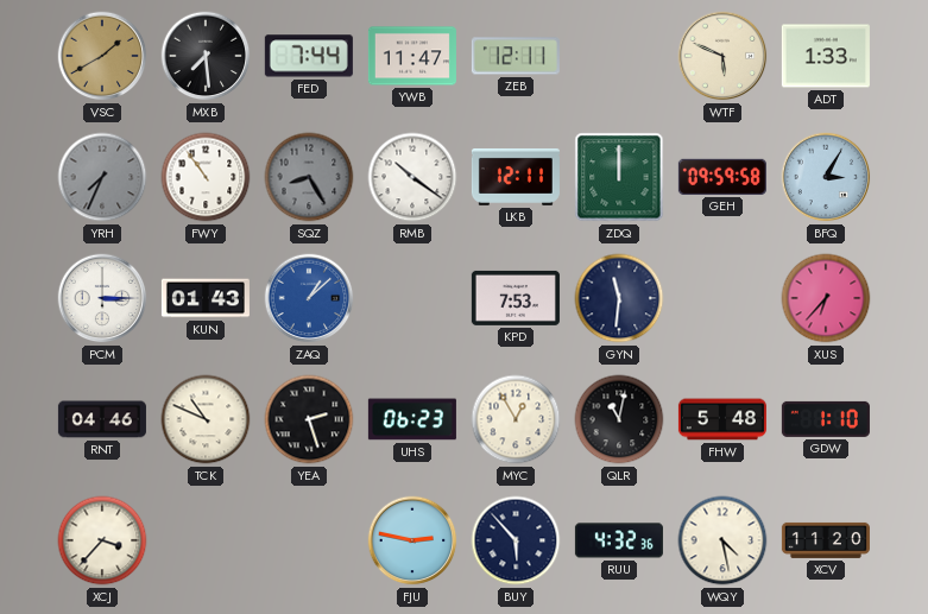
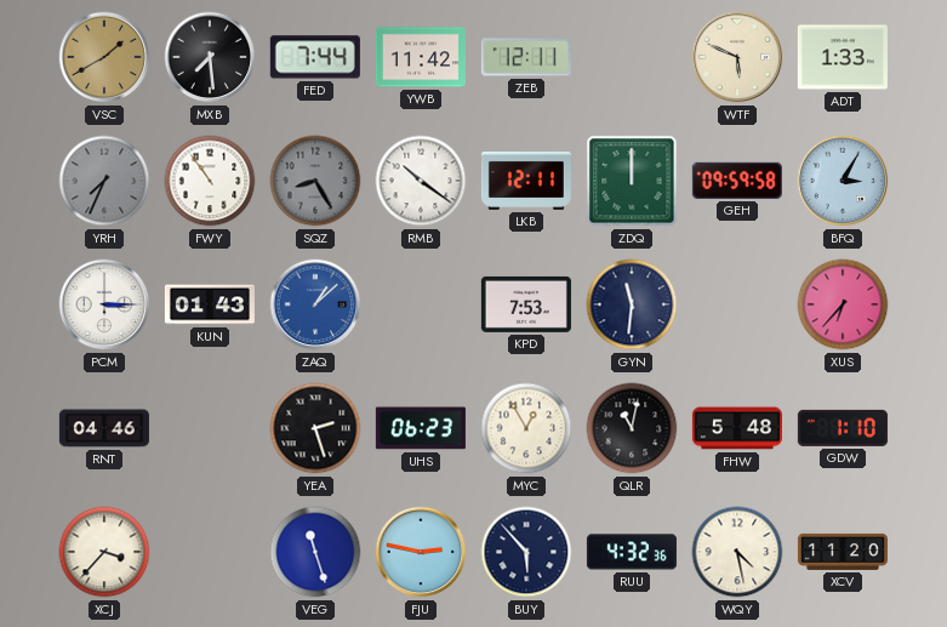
YWB: 11:47 -> 11:42
TCK: 10:49 -> none
VEG: none -> 11:27
